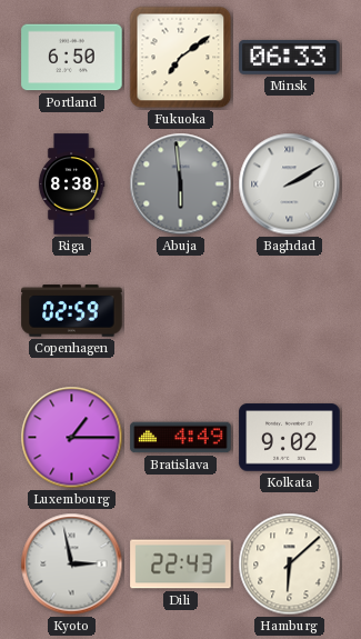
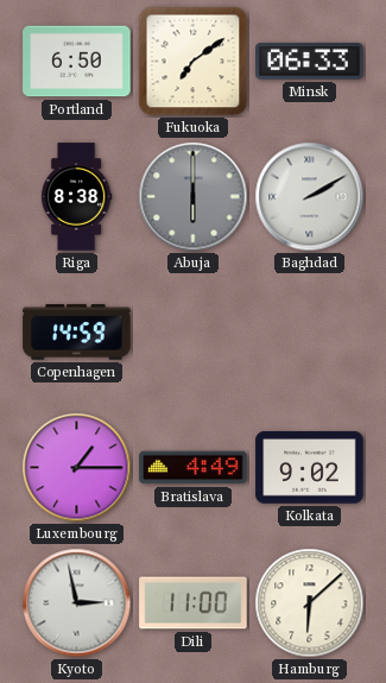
Abuja: 5:59 -> 6:00
Copenhagen: 02:59 -> 14:59
Dili: 22:43 -> 11:00
